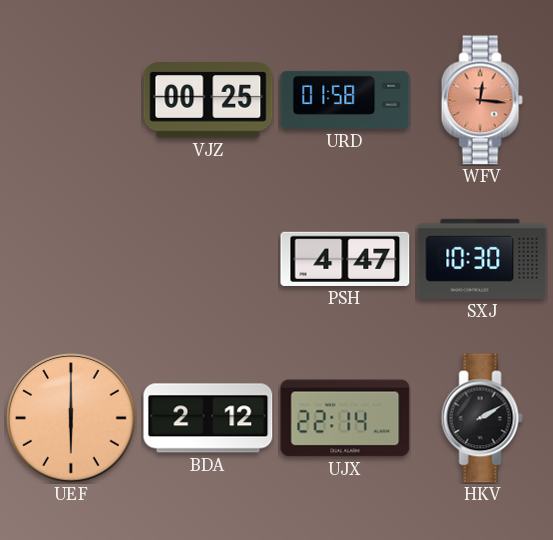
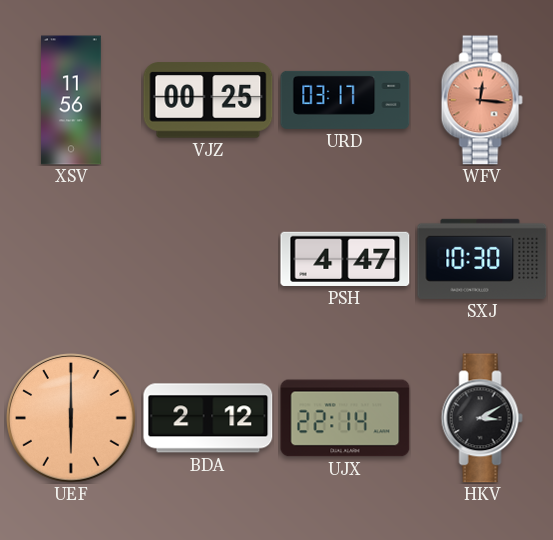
XSV: none -> 11:56
URD: 01:58 -> 03:17
HKV: 2:10 -> 3:10
